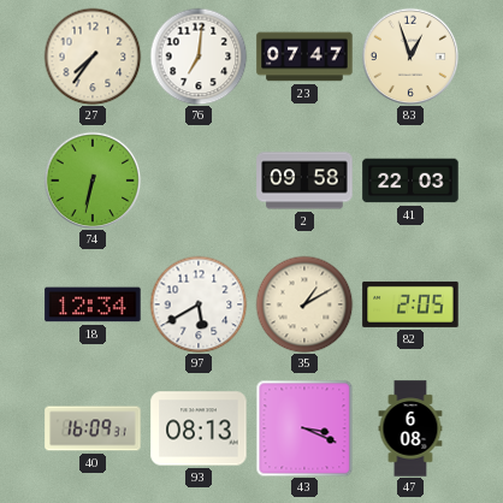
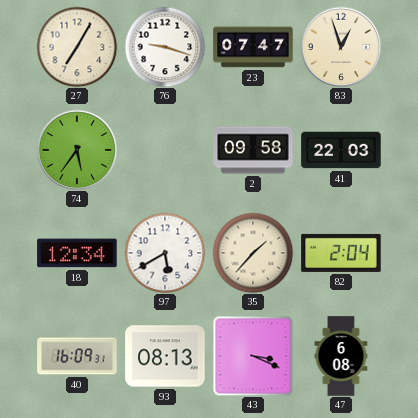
27: 7:36 -> 7:05
76: 7:01 -> 9:18
74: 6:32 -> 5:36
35: 1:10 -> 1:37
82: 2:05 -> 2:04
